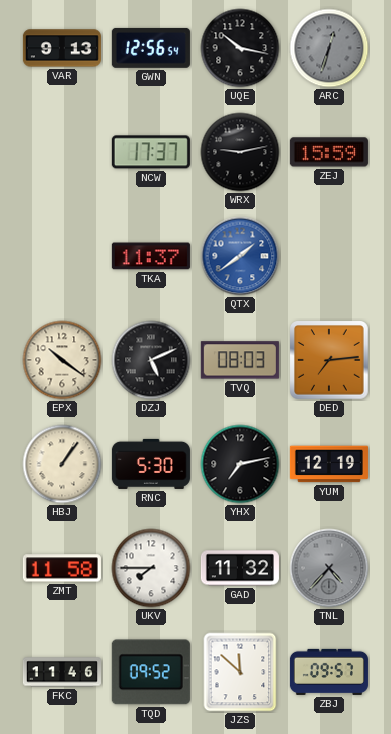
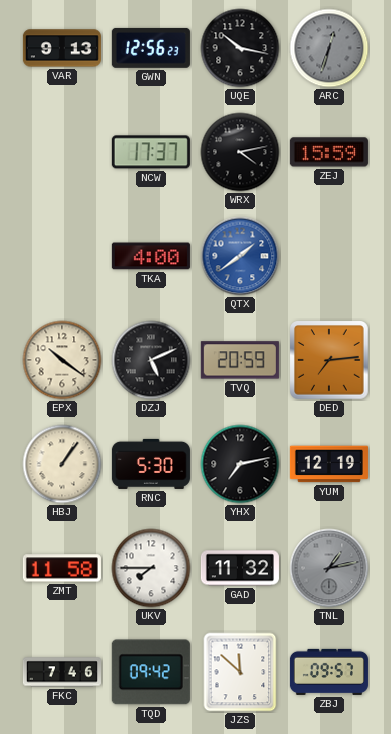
GWN: 12:56:54 -> 12:56:23
WRX: 9:13 -> 4:13
TKA: 11:37 -> 4:00
TVQ: 08:03 -> 20:59
TNL: 4:37 -> 1:13
FKC: 11:46 -> 7:46
TQD: 09:52 -> 09:42
